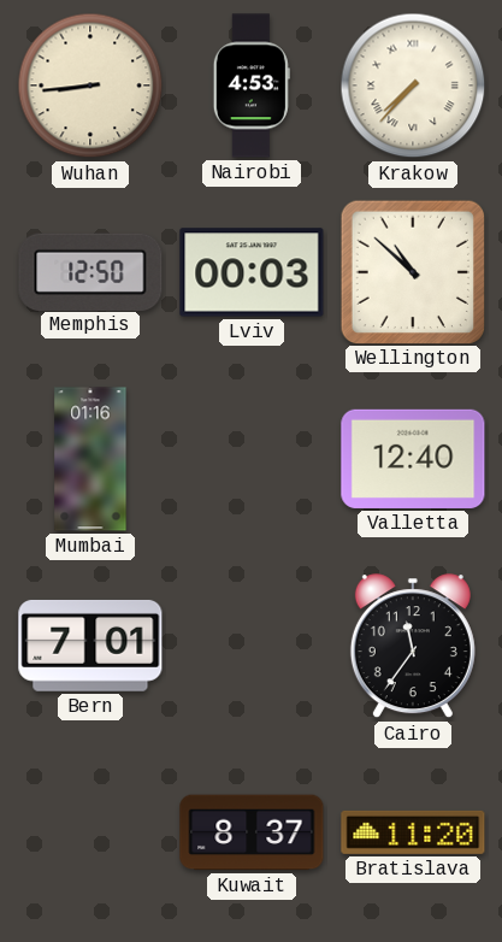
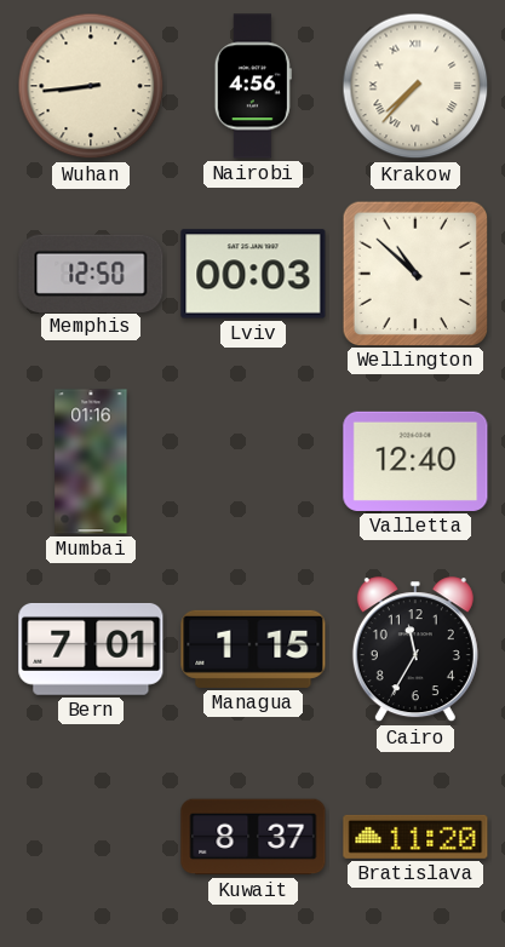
Nairobi: 4:53 -> 4:56
Managua: none -> 1:15
Cairo: 11:36 -> 11:35
